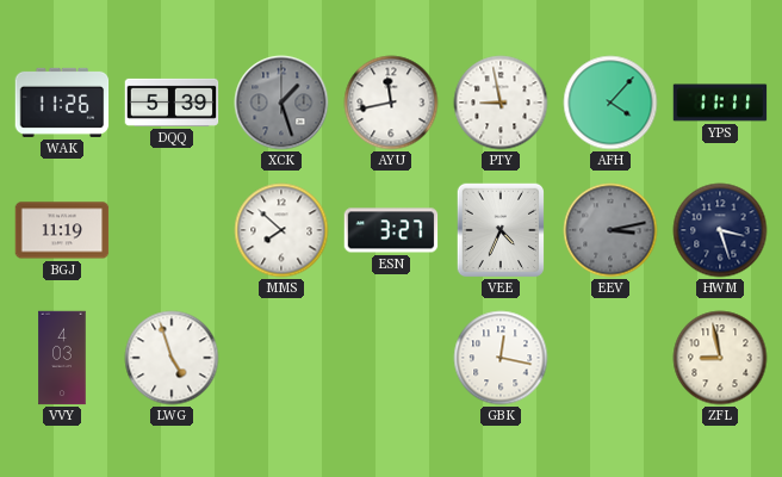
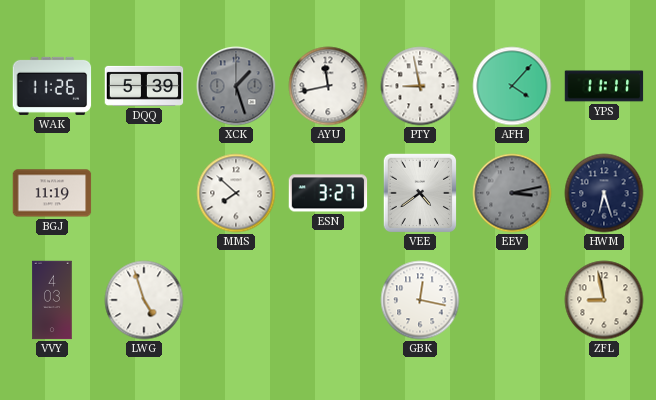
VEE: 4:34 -> 4:39
HWM: 3:27 -> 6:27
